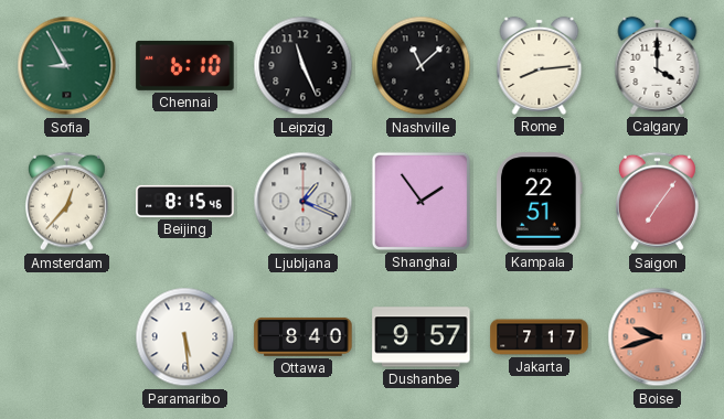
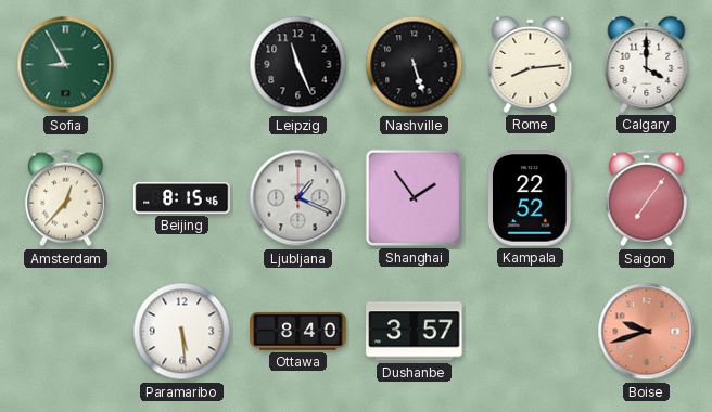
Chennai: 6:10 -> none
Nashville: 11:08 -> 5:27
Kampala: 22:51 -> 22:52
Dushanbe: 9:57 -> 3:57
Jakarta: 7:17 -> none
